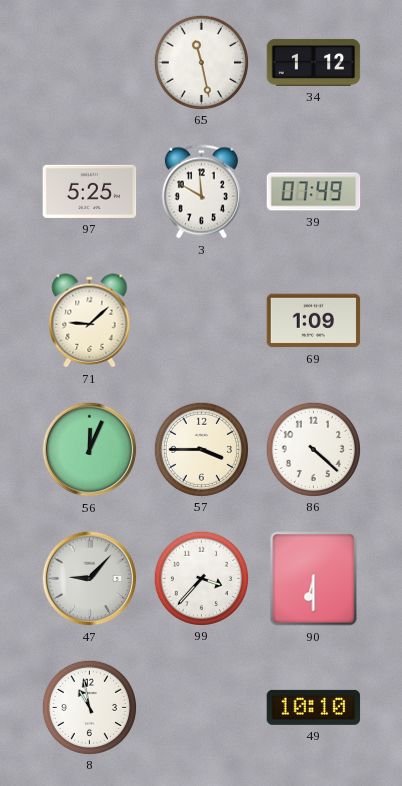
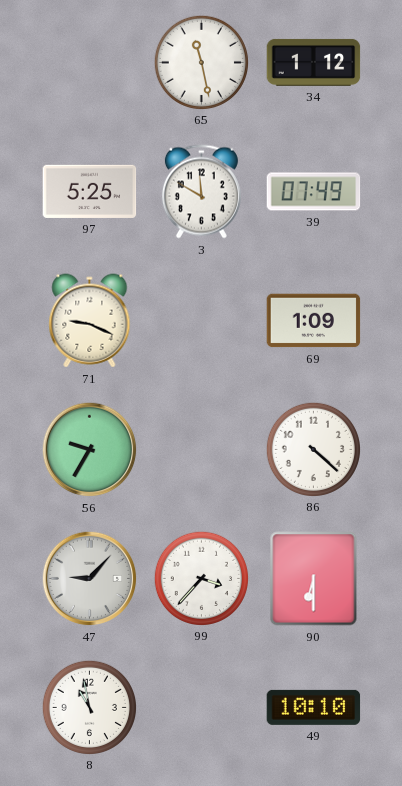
71: 9:08 -> 9:19
56: 12:04 -> 9:35
57: 3:45 -> none
